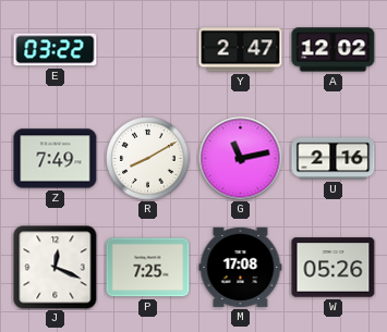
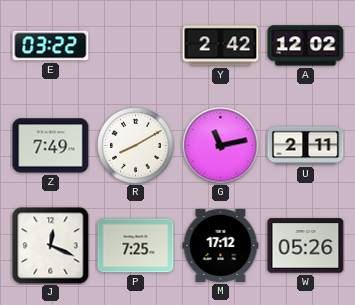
Y: 2:47 -> 2:42
U: 2:16 -> 2:11
M: 17:08 -> 17:12
